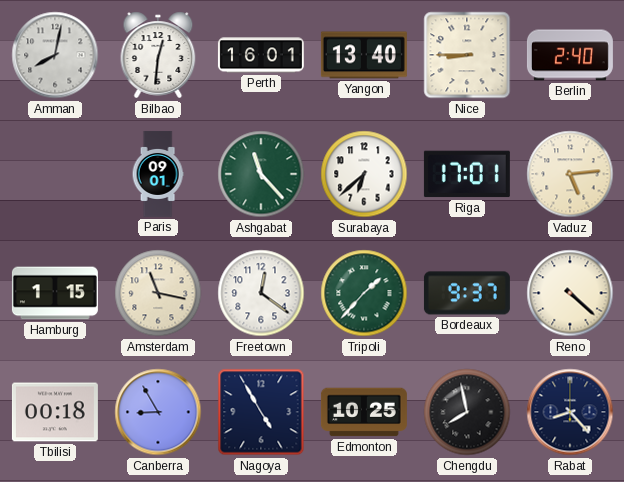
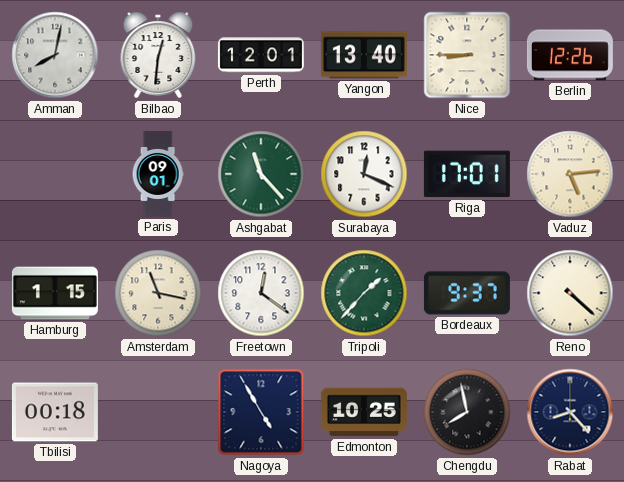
Perth: 16:01 -> 12:01
Berlin: 2:40 -> 12:26
Surabaya: 6:38 -> 12:19
Canberra: 8:55 -> none
